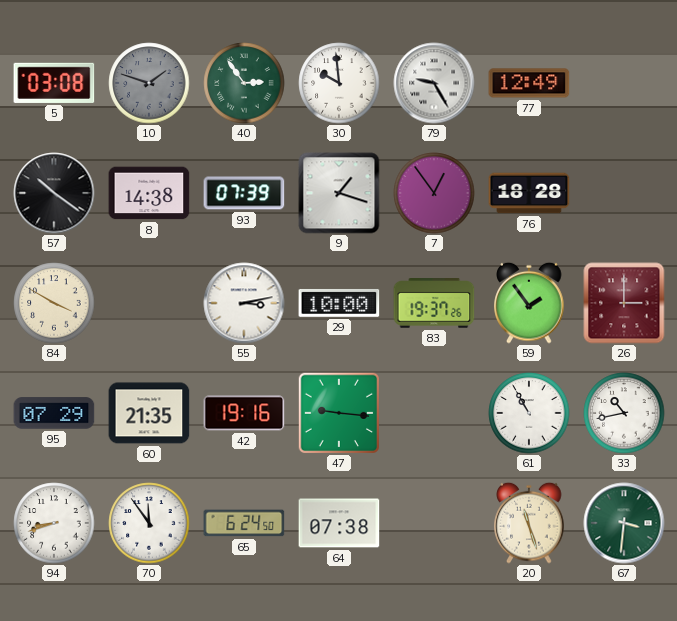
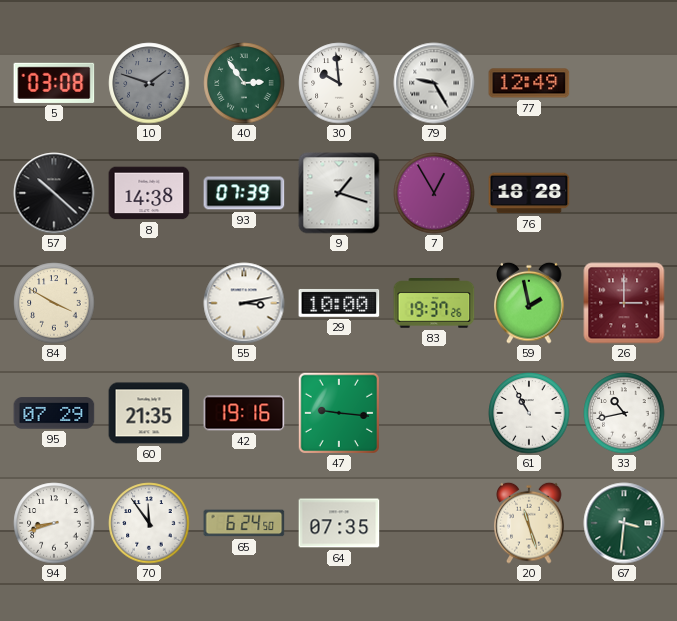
57: 10:21 -> 10:22
7: 12:54 -> 12:55
59: 1:54 -> 1:58
64: 07:38 -> 07:35
